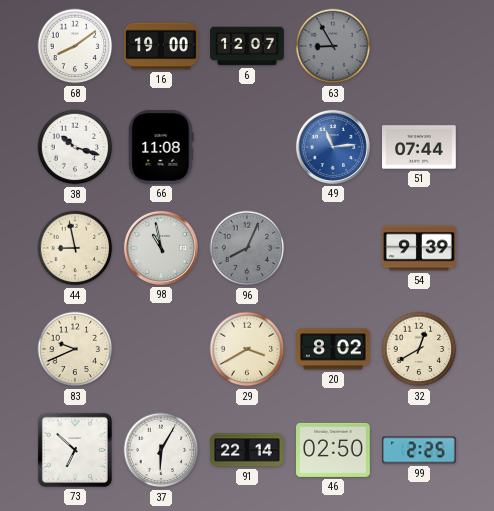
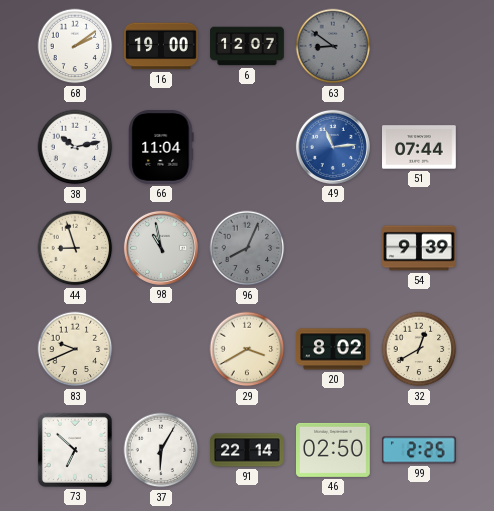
68: 8:09 -> 2:09
63: 8:55 -> 8:51
38: 10:18 -> 10:13
66: 11:08 -> 11:04
44: 8:58 -> 8:57
